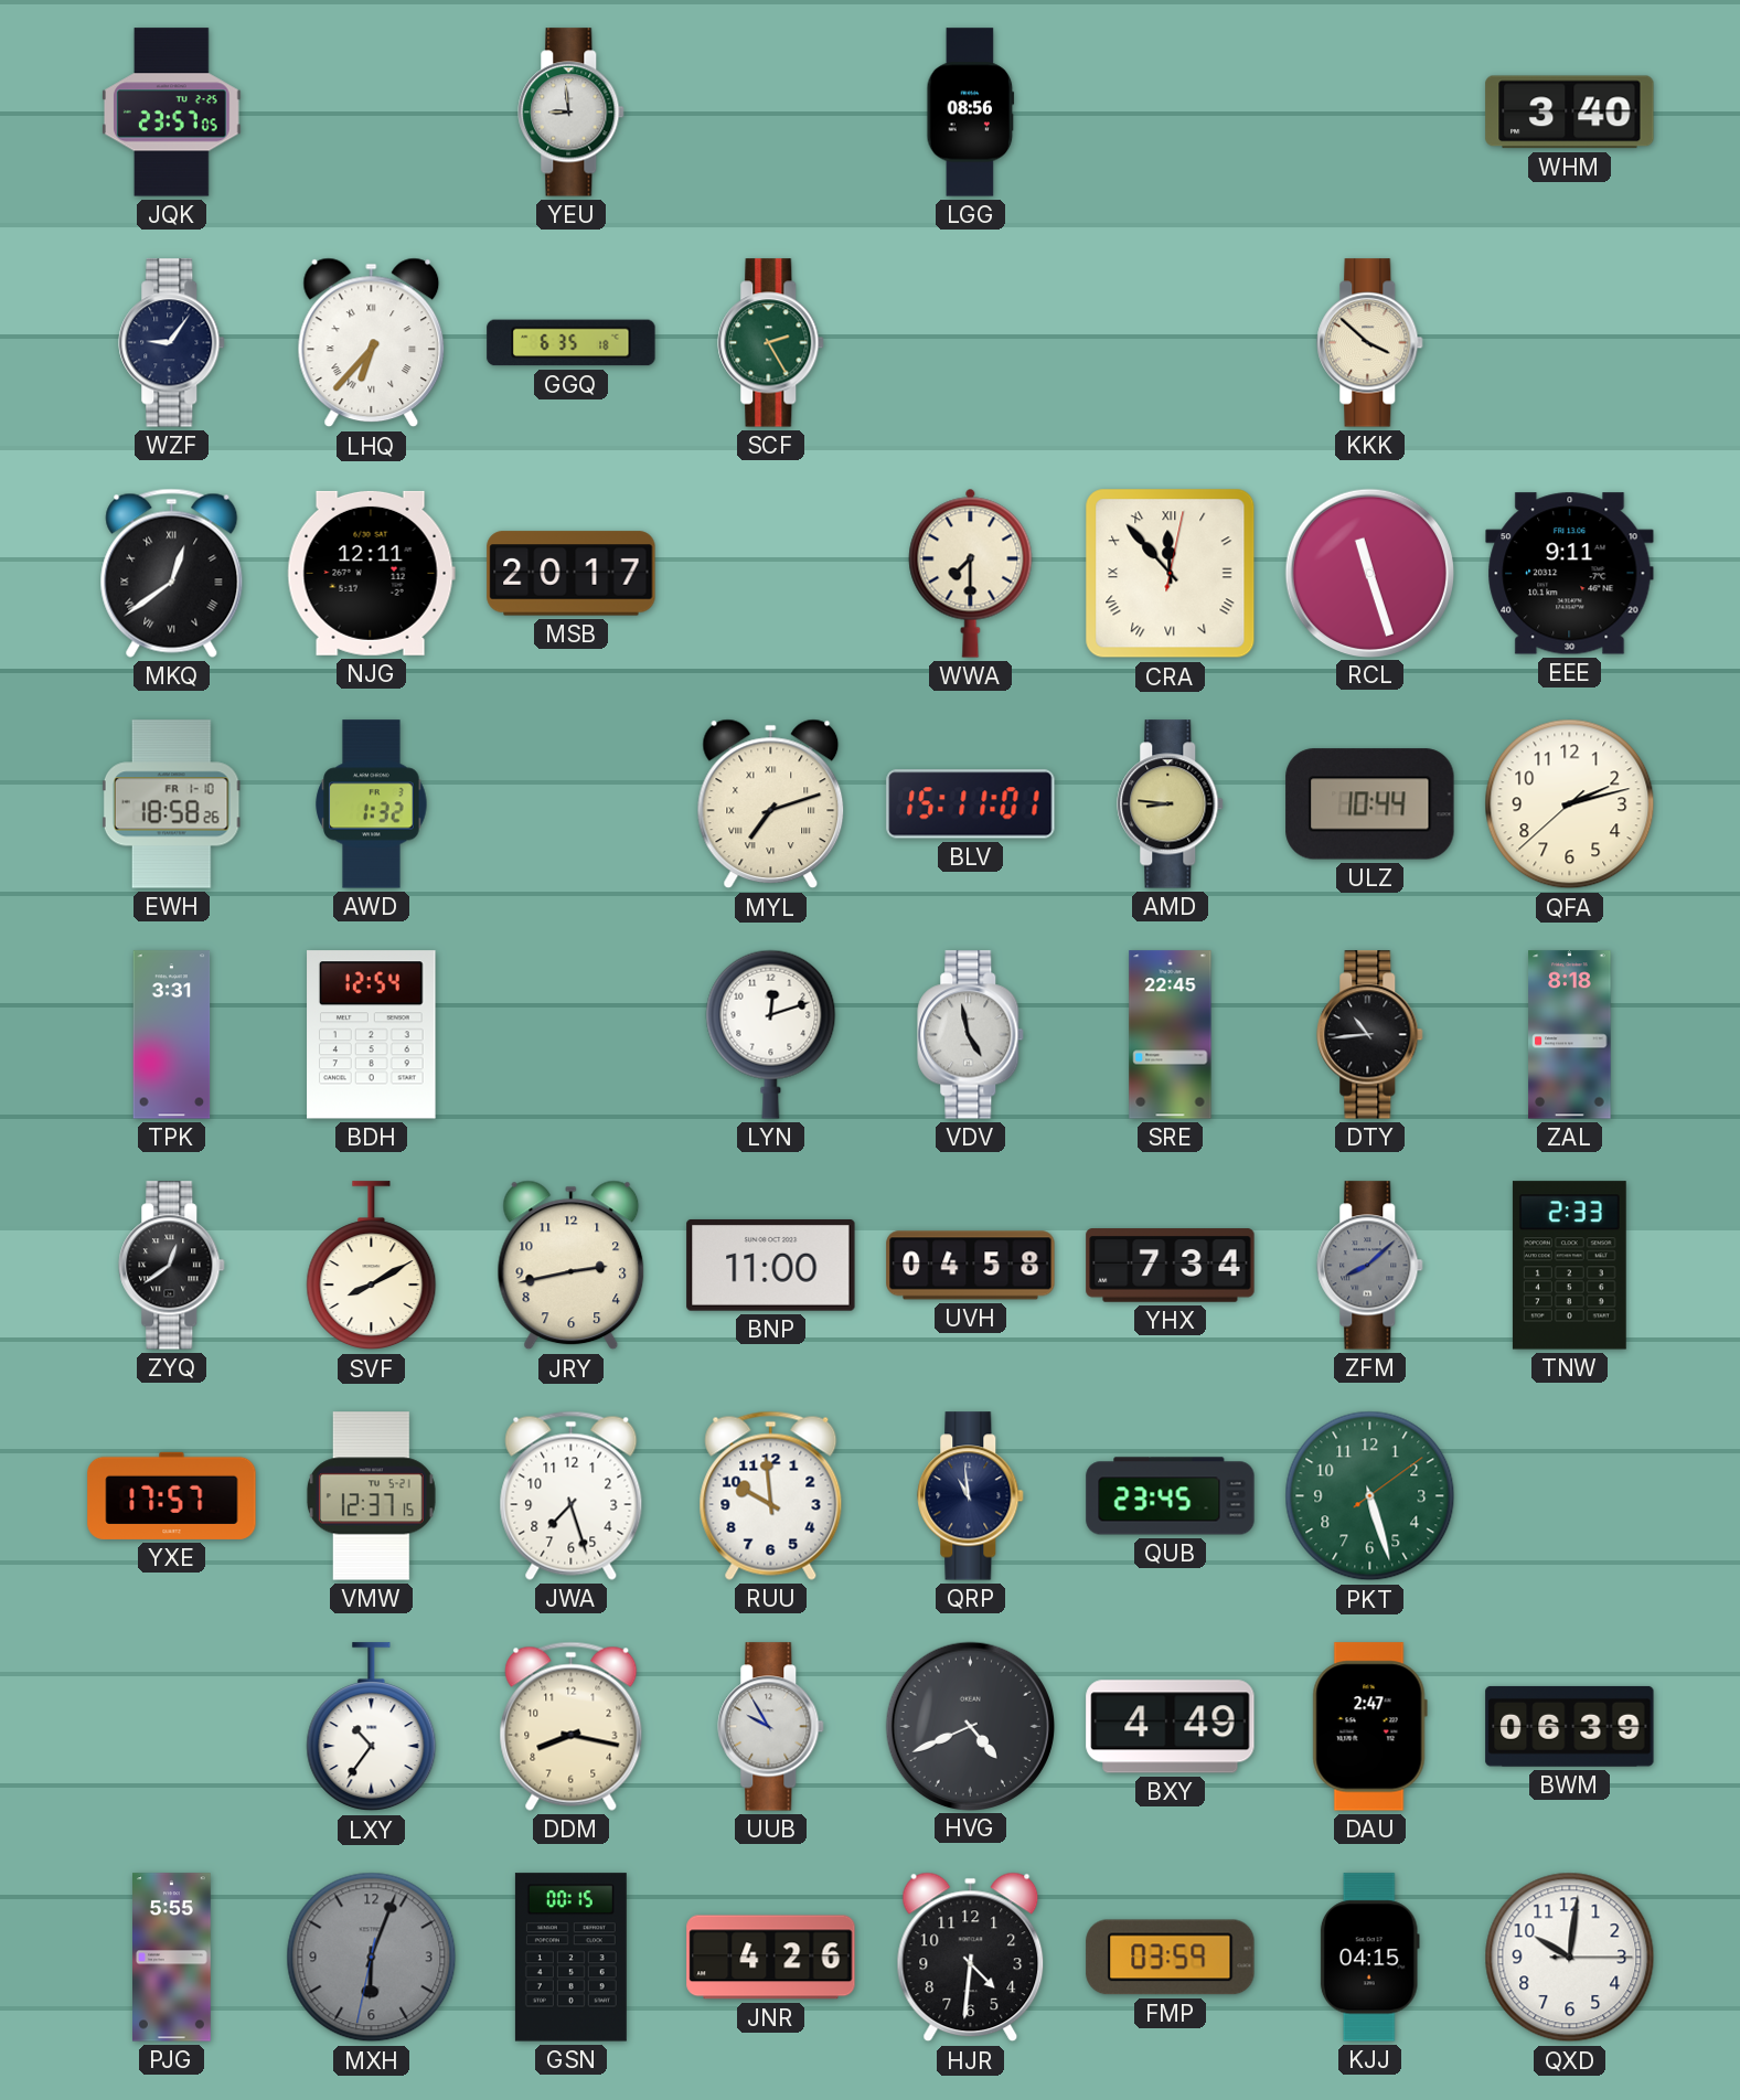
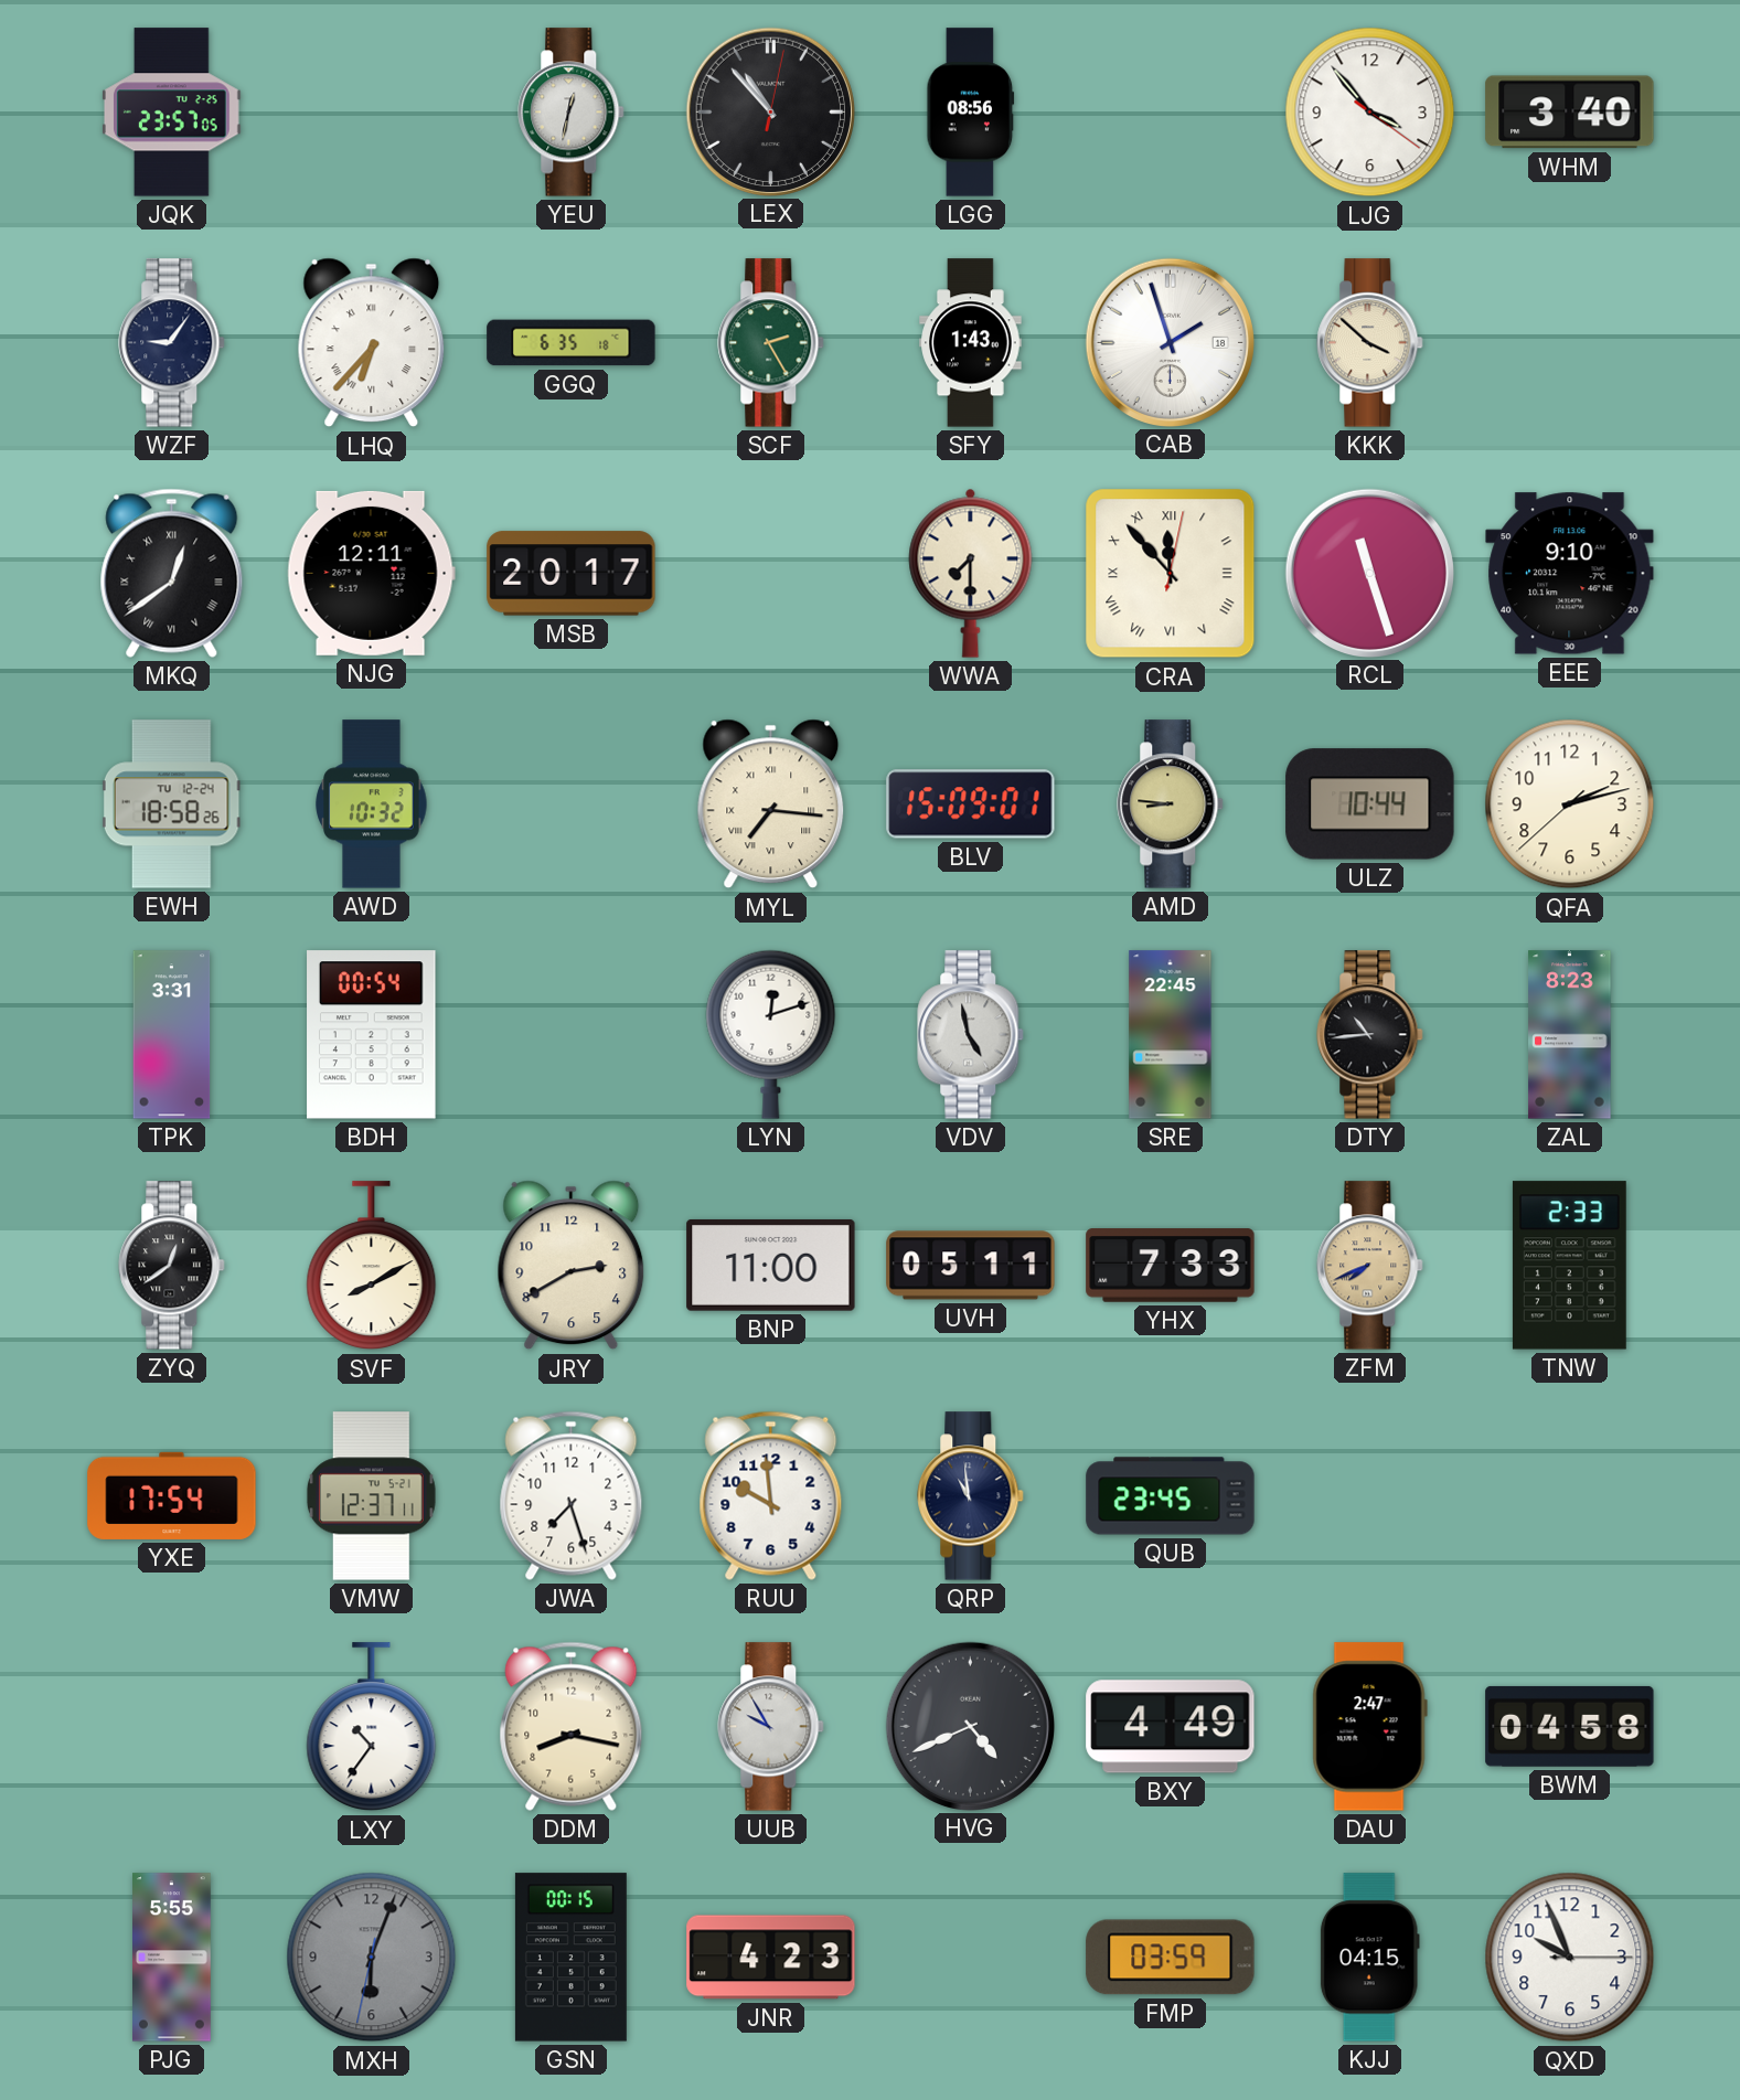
YEU: 8:59 -> 12:32
LEX: none -> 10:53
LJG: none -> 3:53
SFY: none -> 1:43
CAB: none -> 1:57
EEE: 9:11 -> 9:10
EWH date: FR 1-10 -> TU 12-24
AWD: 1:32 -> 10:32
MYL: 7:12 -> 7:16
BLV: 15:11 -> 15:09
BDH: 12:54 -> 00:54
ZAL: 8:18 -> 8:23
JRY: 2:43 -> 2:40
UVH: 04:58 -> 05:11
YHX: 7:34 -> 7:33
ZFM: 8:08 -> 7:41
ZFM dial: grey -> champagne
YXE: 17:57 -> 17:54
VMW: 12:37:15 -> 12:37:11
PKT: 5:27 -> none
BWM: 06:39 -> 04:58
JNR: 4:26 -> 4:23
HJR: 4:31 -> none
QXD: 10:01 -> 9:56
